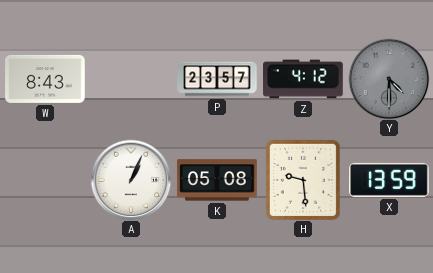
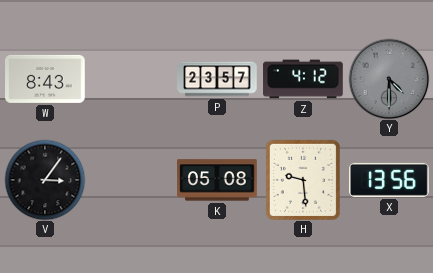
V: none -> 3:06
A: 1:04 -> none
X: 13:59 -> 13:56
